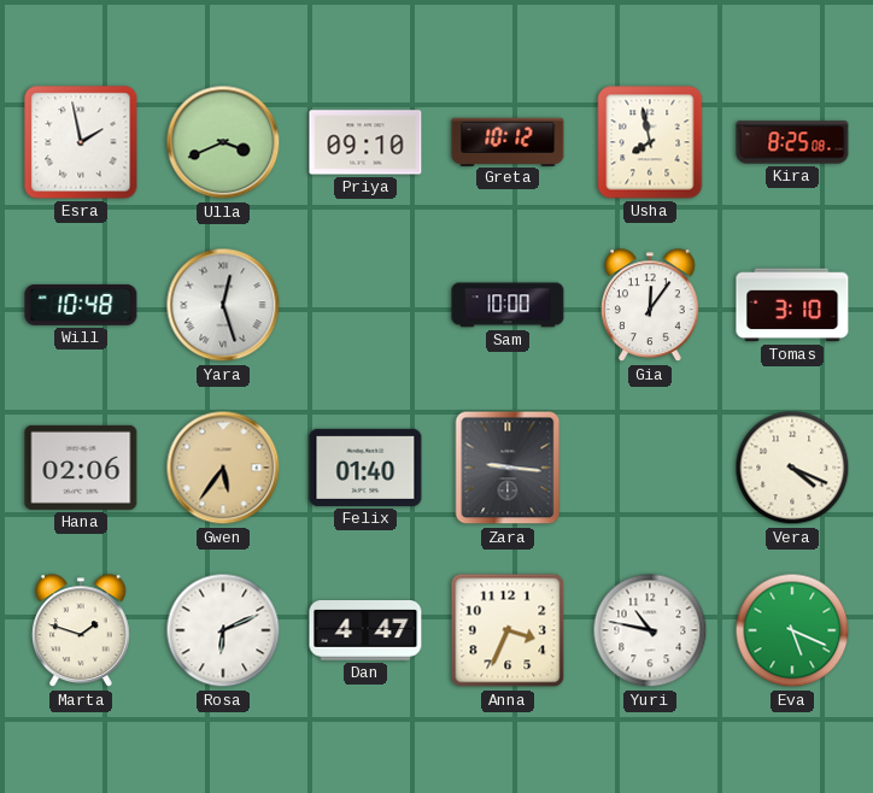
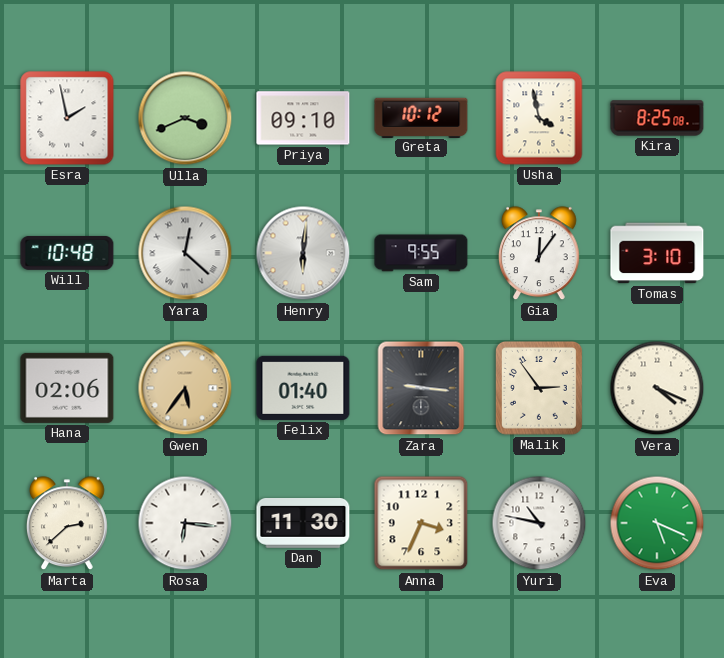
Usha: 7:58 -> 3:58
Yara: 12:27 -> 12:22
Henry: none -> 6:01
Sam: 10:00 -> 9:55
Malik: none -> 2:54
Marta: 1:48 -> 2:38
Rosa: 6:11 -> 6:16
Dan: 4:47 -> 11:30
